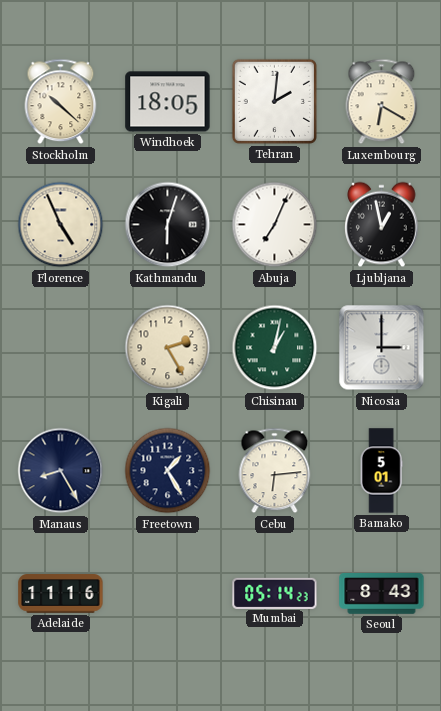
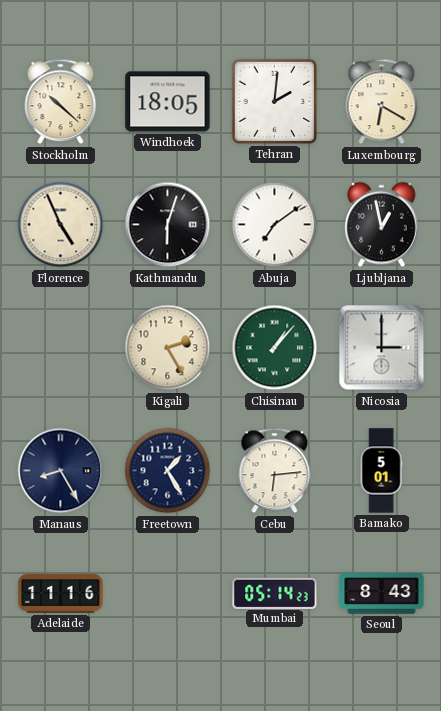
Abuja: 7:04 -> 7:09
Chisinau: 1:02 -> 1:07
